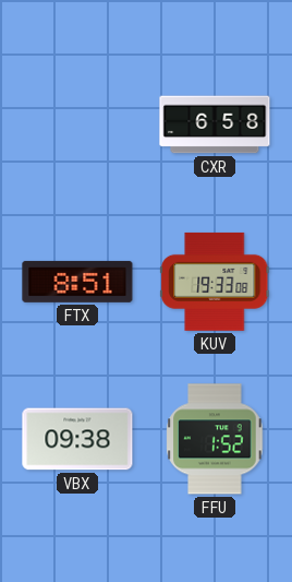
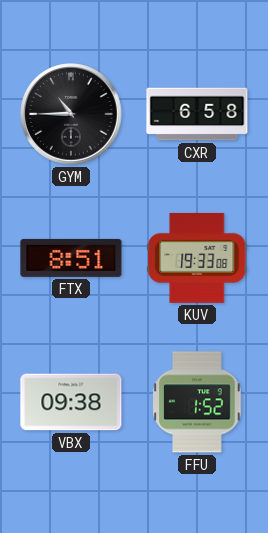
GYM: none -> 10:45
